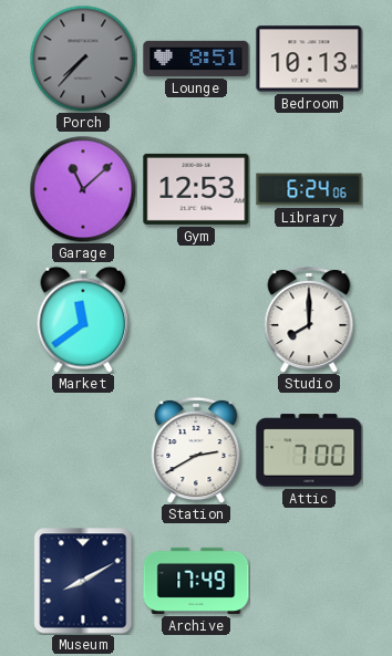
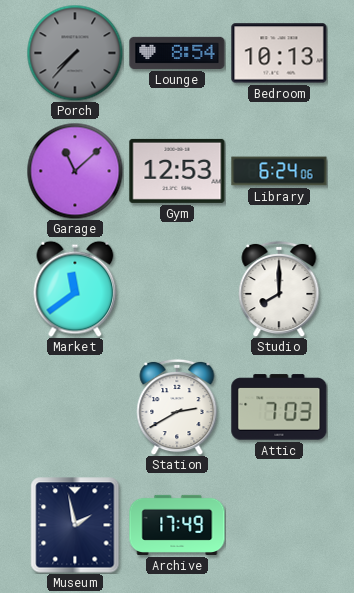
Lounge: 8:51 -> 8:54
Attic: 7:00 -> 7:03
Museum: 8:10 -> 1:58
